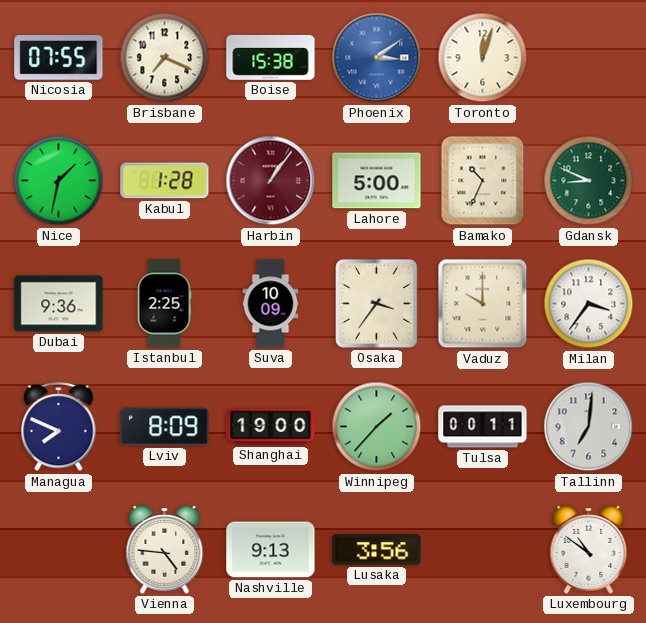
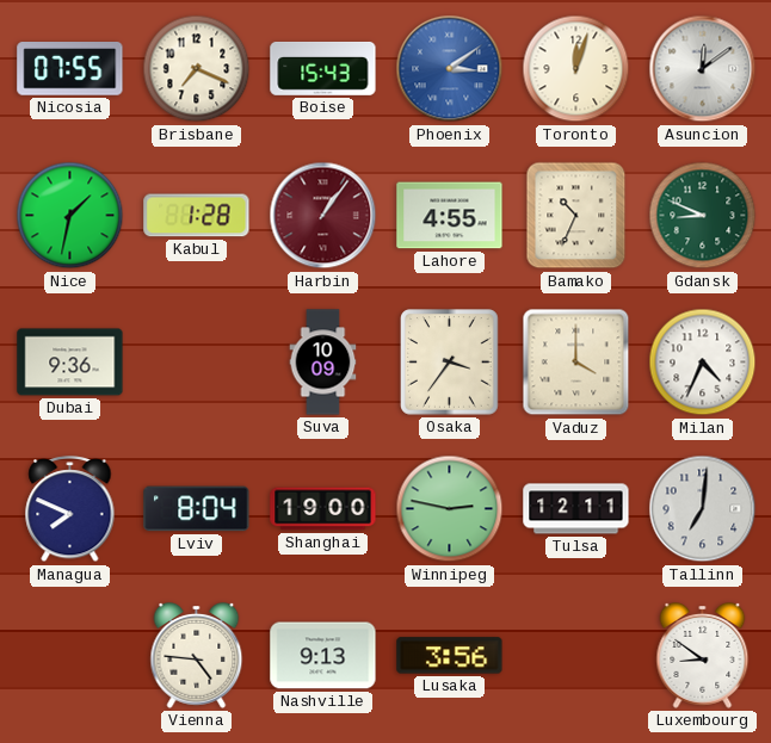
Boise: 15:38 -> 15:43
Asuncion: none -> 12:09
Lahore: 5:00 -> 4:55
Istanbul: 2:25 -> none
Vaduz: 10:00 -> 4:00
Milan: 3:36 -> 4:34
Lviv: 8:09 -> 8:04
Winnipeg: 1:37 -> 2:47
Tulsa: 00:11 -> 12:11
Luxembourg: 10:51 -> 8:51
